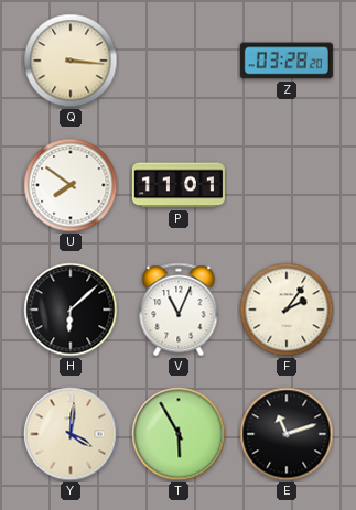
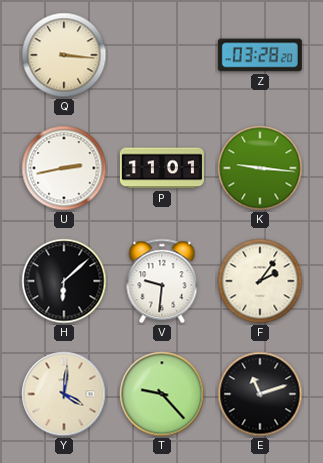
U: 7:51 -> 2:43
K: none -> 9:16
V: 11:04 -> 9:31
T: 5:55 -> 9:23
